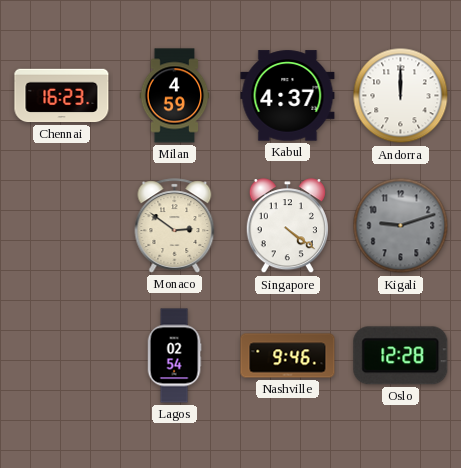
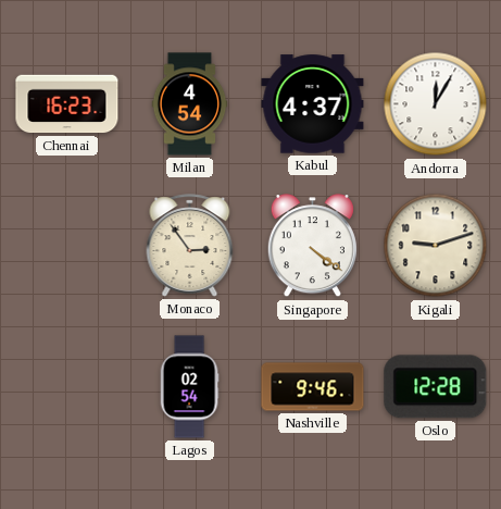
Milan: 4:59 -> 4:54
Andorra: 12:00 -> 12:05
Monaco: 2:51 -> 2:54
Kigali dial: grey -> cream
